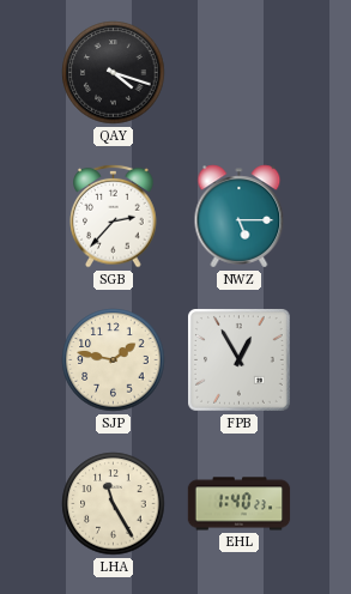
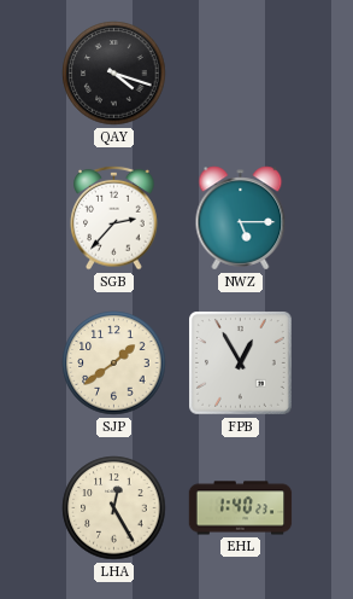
SJP: 1:47 -> 1:39
LHA: 11:25 -> 12:25
